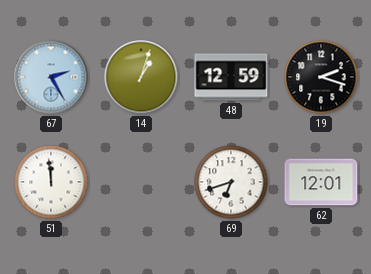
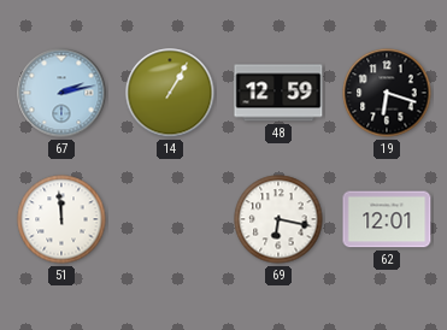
67: 2:25 -> 2:13
14: 1:03 -> 1:05
19: 2:18 -> 6:18
69: 6:42 -> 6:17
